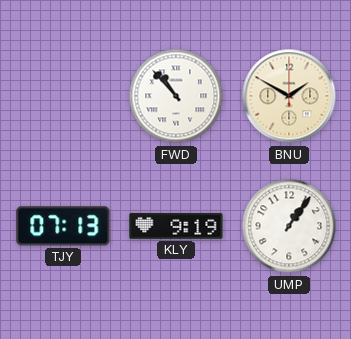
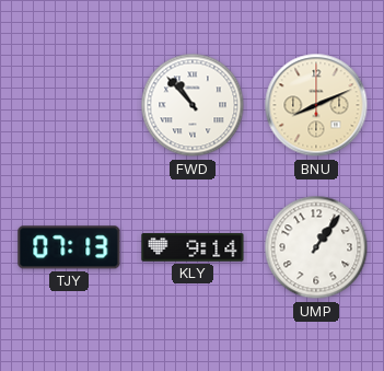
BNU: 1:50 -> 8:11
KLY: 9:19 -> 9:14
